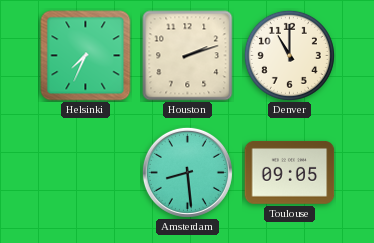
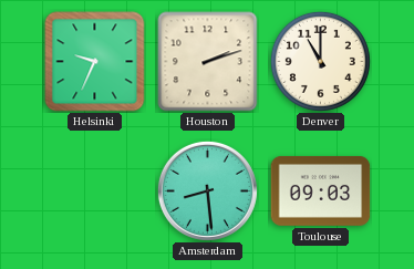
Helsinki: 7:34 -> 9:34
Toulouse: 09:05 -> 09:03
